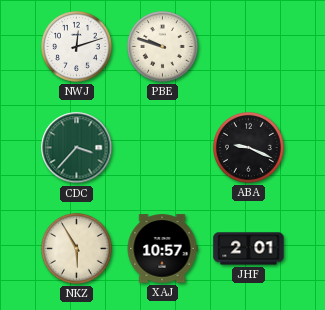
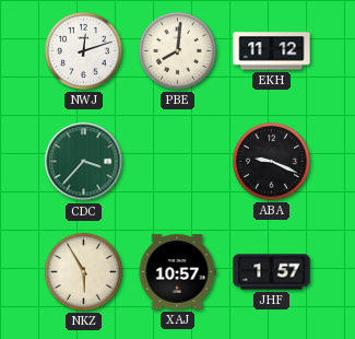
PBE: 9:48 -> 8:01
EKH: none -> 11:12
JHF: 2:01 -> 1:57
